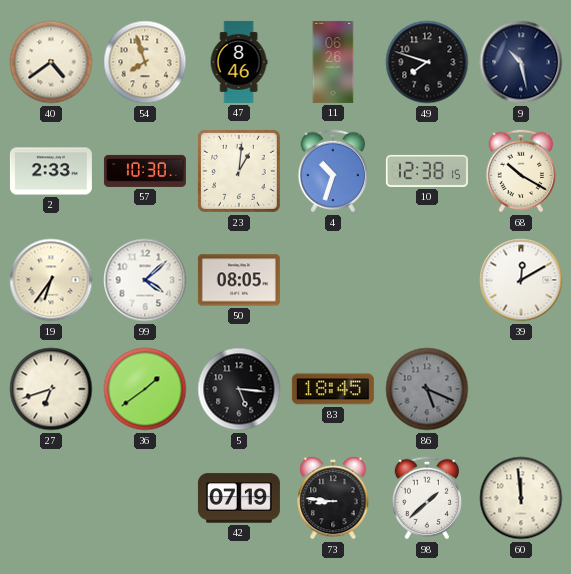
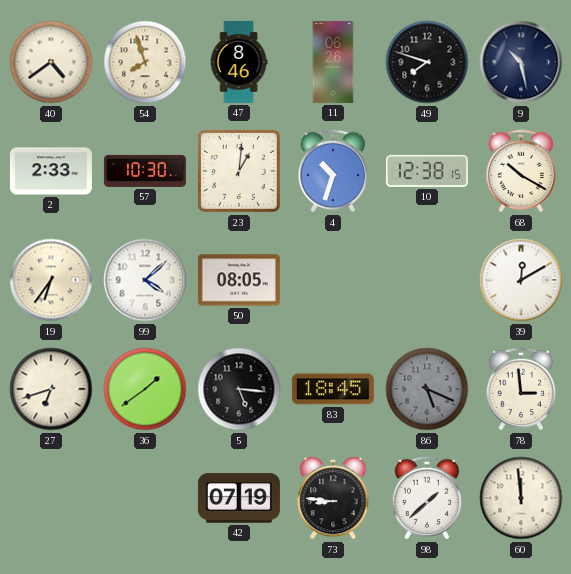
78: none -> 2:59
